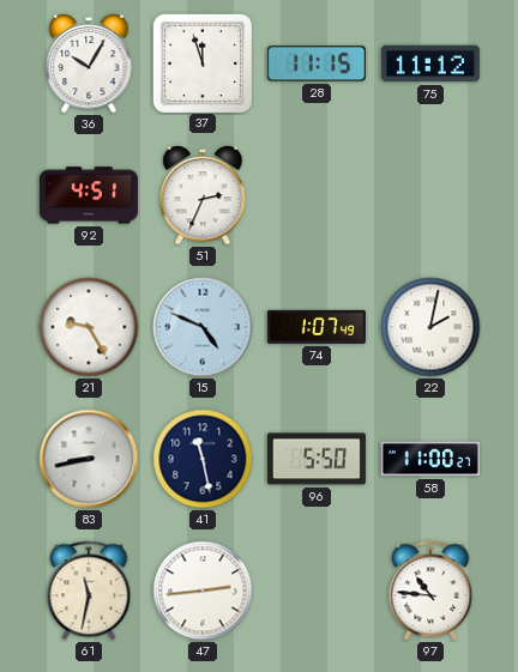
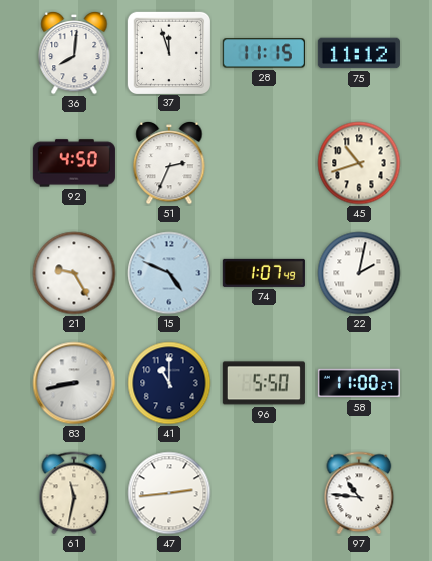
36: 10:05 -> 8:01
92: 4:51 -> 4:50
45: none -> 10:42
41: 11:28 -> 11:00
